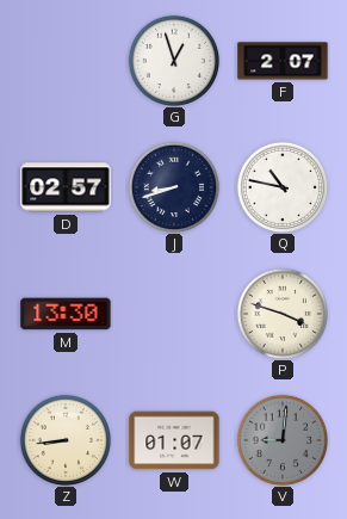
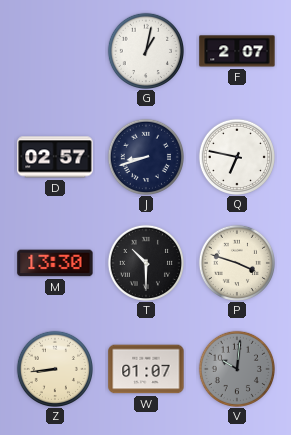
G: 12:57 -> 1:02
Q: 10:47 -> 6:47
T: none -> 10:30
V: 9:01 -> 10:01
